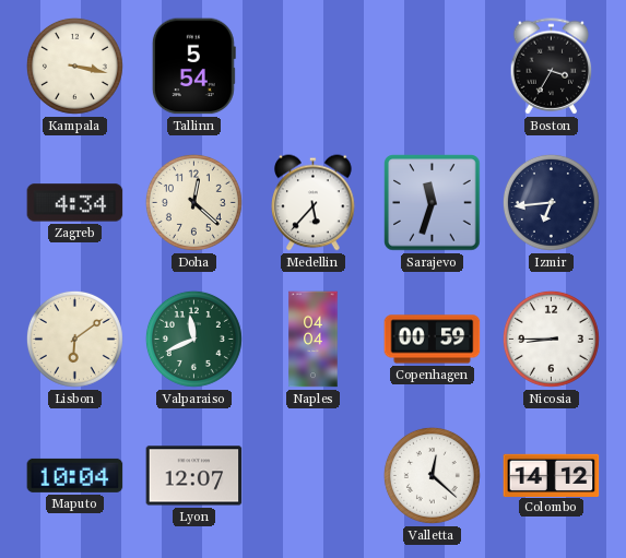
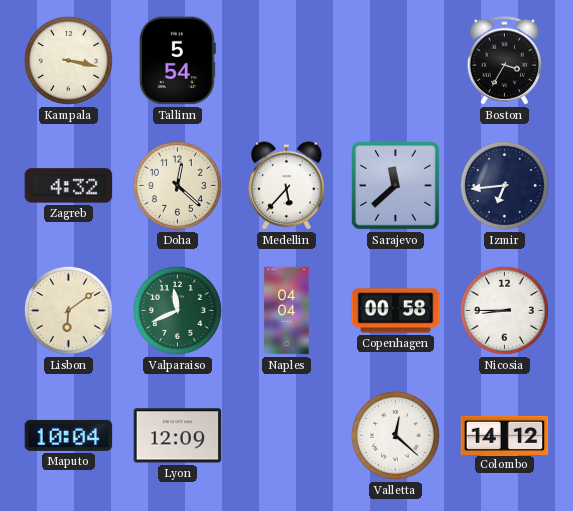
Zagreb: 4:34 -> 4:32
Sarajevo: 11:33 -> 11:38
Copenhagen: 00:59 -> 00:58
Lyon: 12:07 -> 12:09
